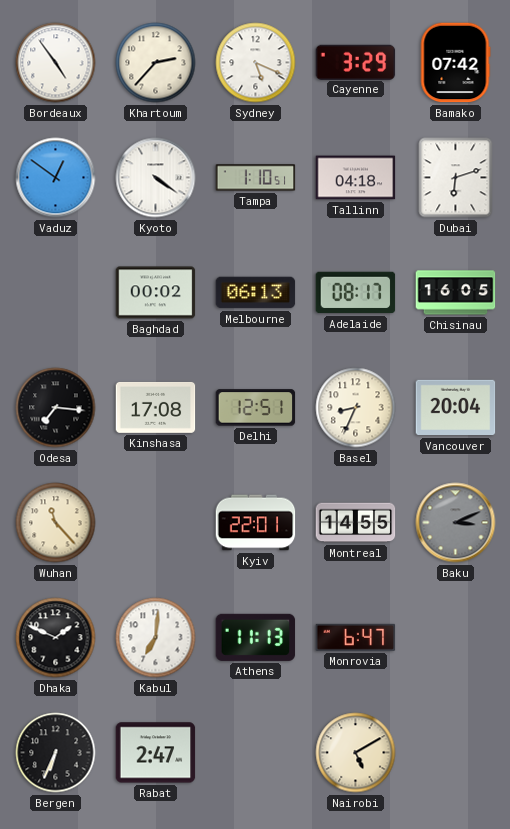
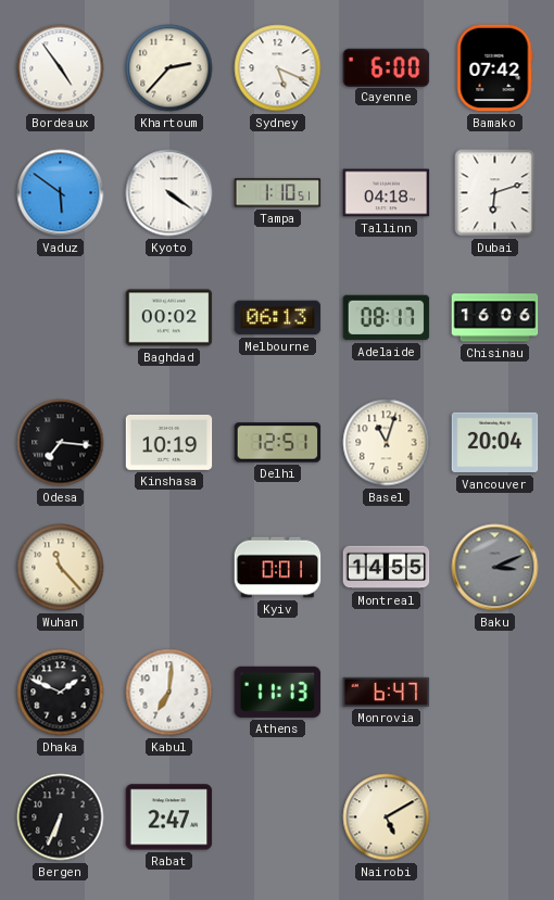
Cayenne: 3:29 -> 6:00
Vaduz: 12:51 -> 5:51
Chisinau: 16:05 -> 16:06
Kinshasa: 17:08 -> 10:19
Basel: 8:34 -> 11:03
Kyiv: 22:01 -> 0:01
